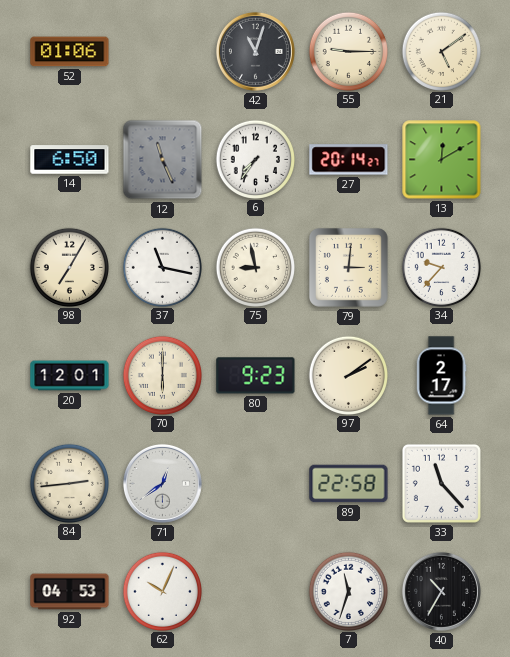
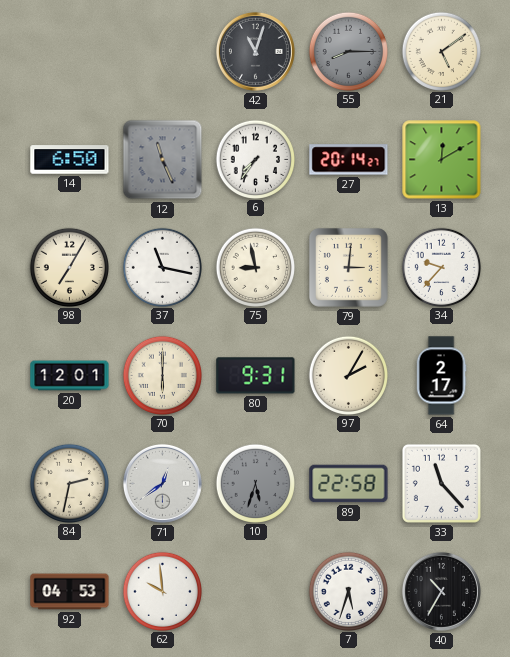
52: 01:06 -> none
55: 9:15 -> 8:15
55 dial: cream -> grey
80: 9:23 -> 9:31
97: 2:09 -> 2:05
84: 2:44 -> 2:32
10: none -> 5:33
62: 10:04 -> 9:59
7: 11:33 -> 5:33
